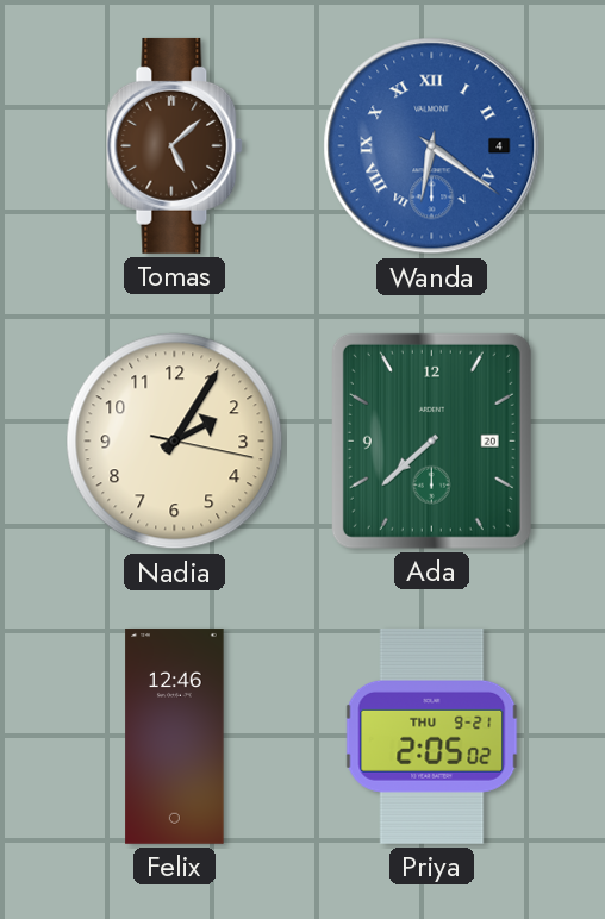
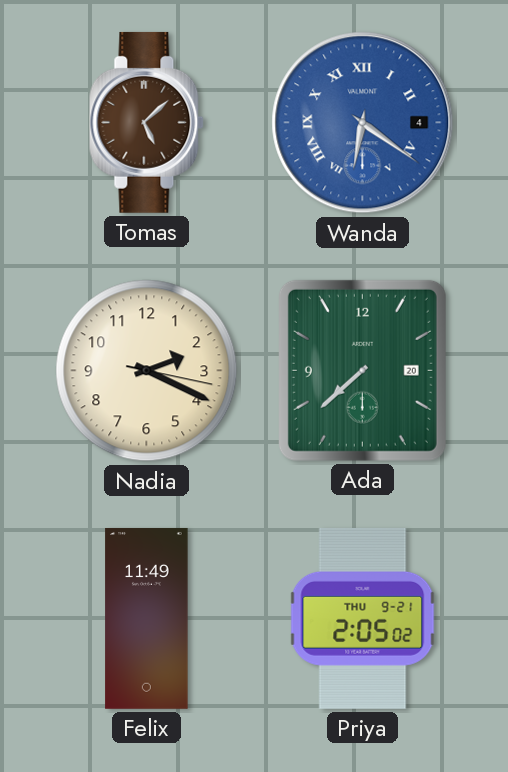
Nadia: 2:05 -> 2:19
Felix: 12:46 -> 11:49
